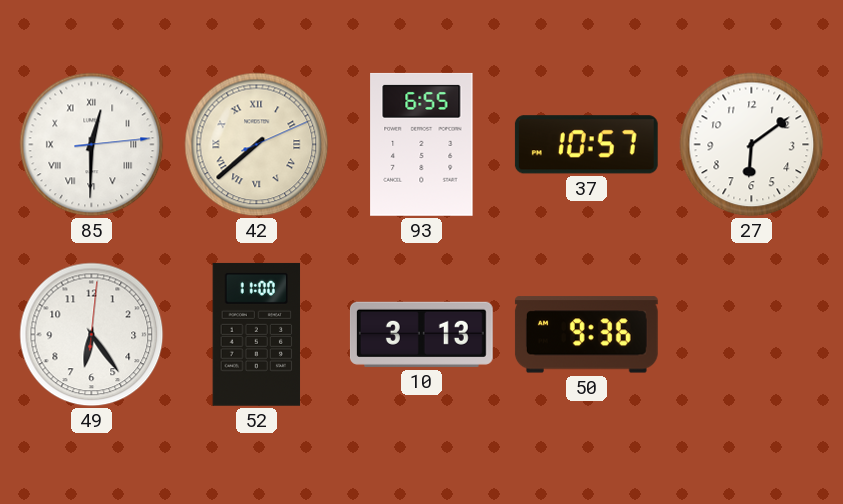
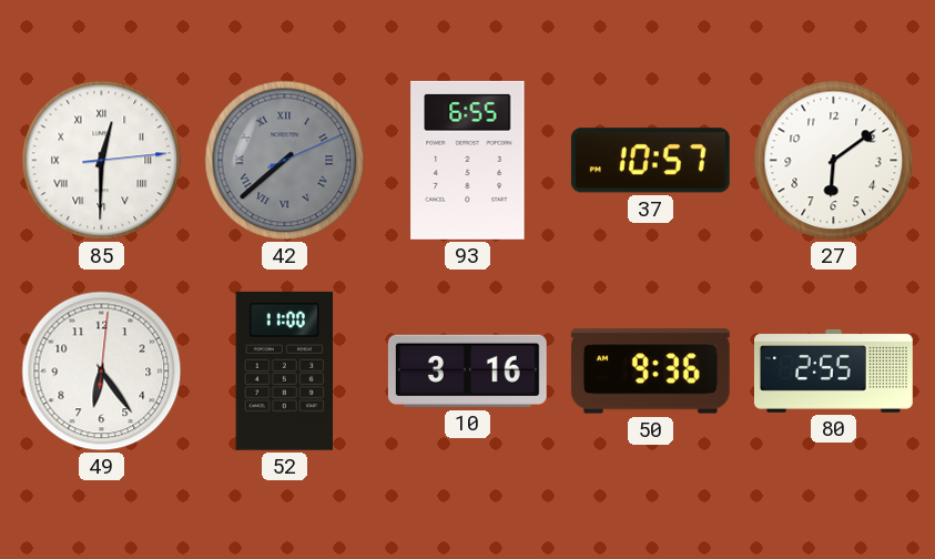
42 dial: cream -> grey
10: 3:13 -> 3:16
80: none -> 2:55
